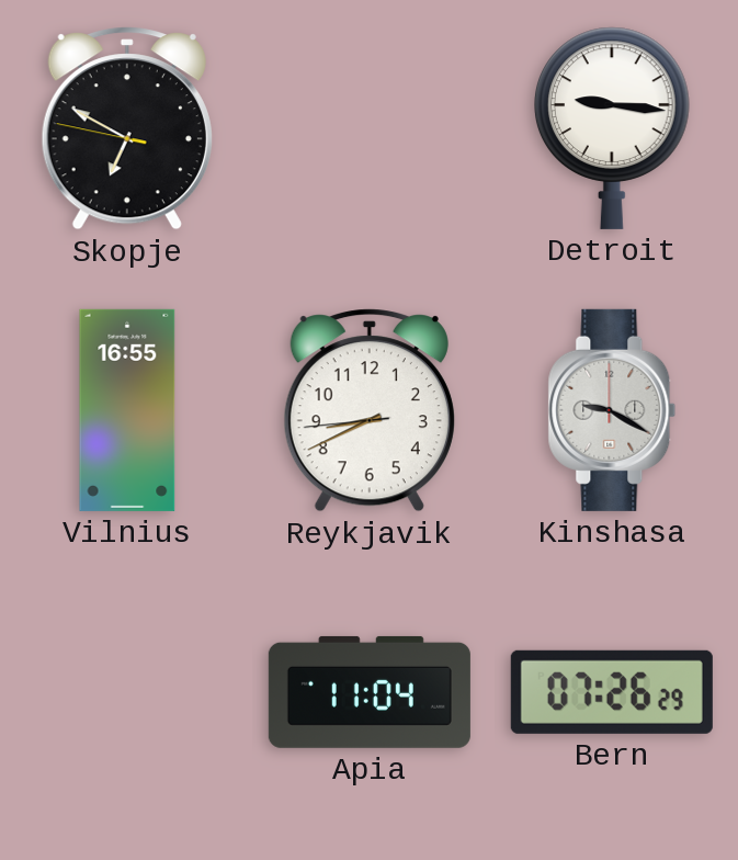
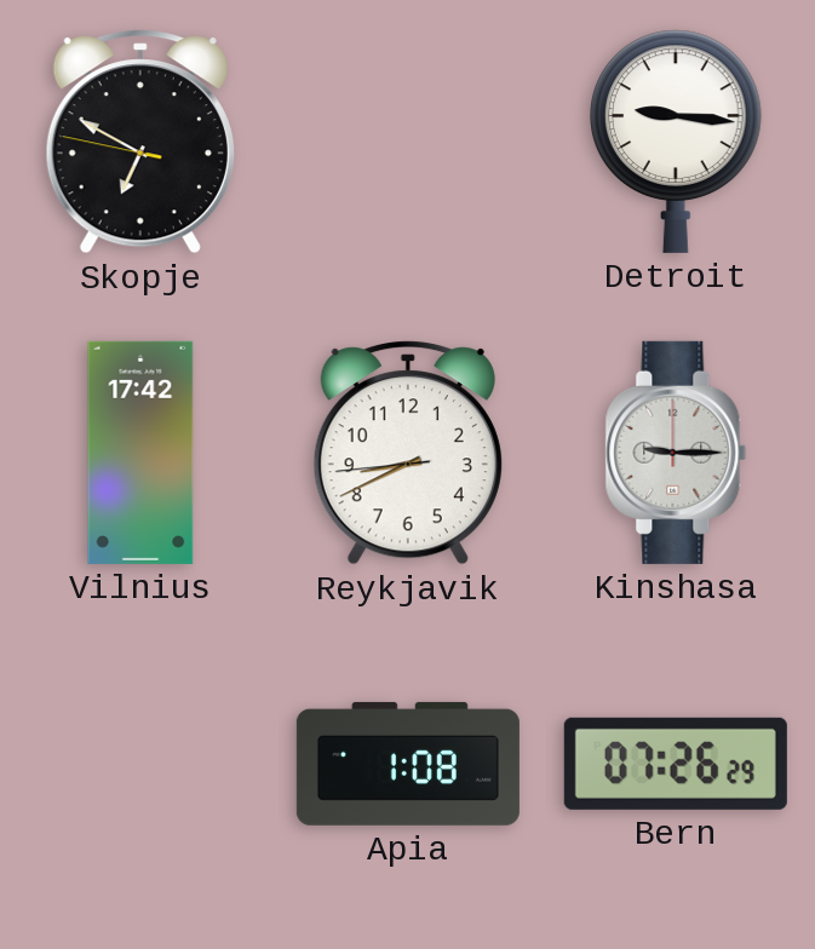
Vilnius: 16:55 -> 17:42
Kinshasa: 9:20 -> 9:15
Apia: 11:04 -> 1:08
